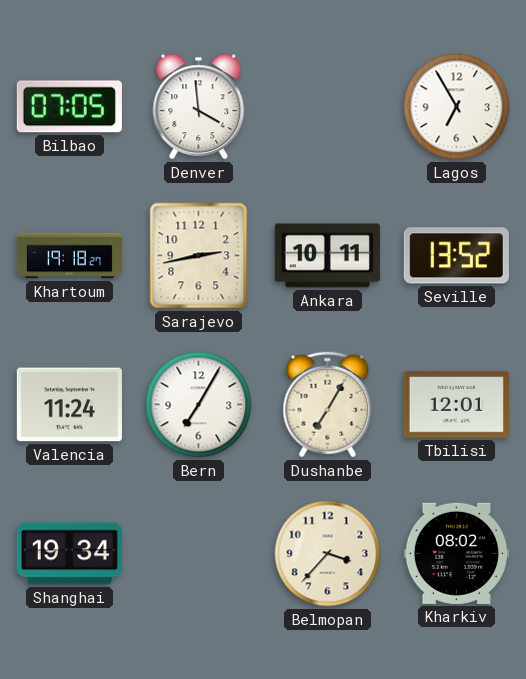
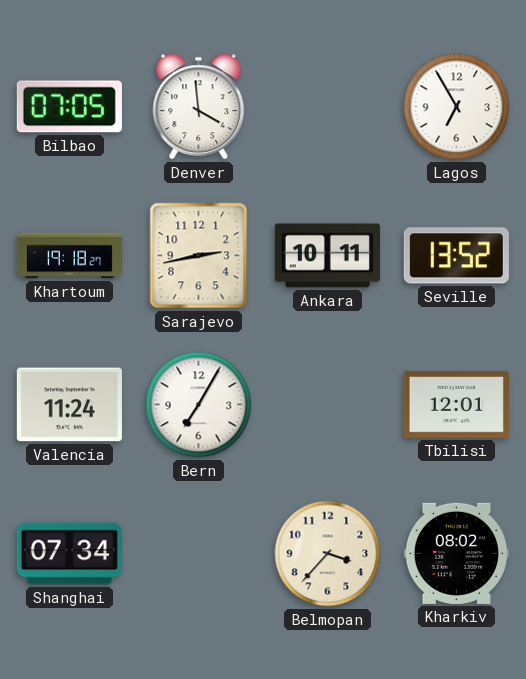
Dushanbe: 7:05 -> none
Shanghai: 19:34 -> 07:34
